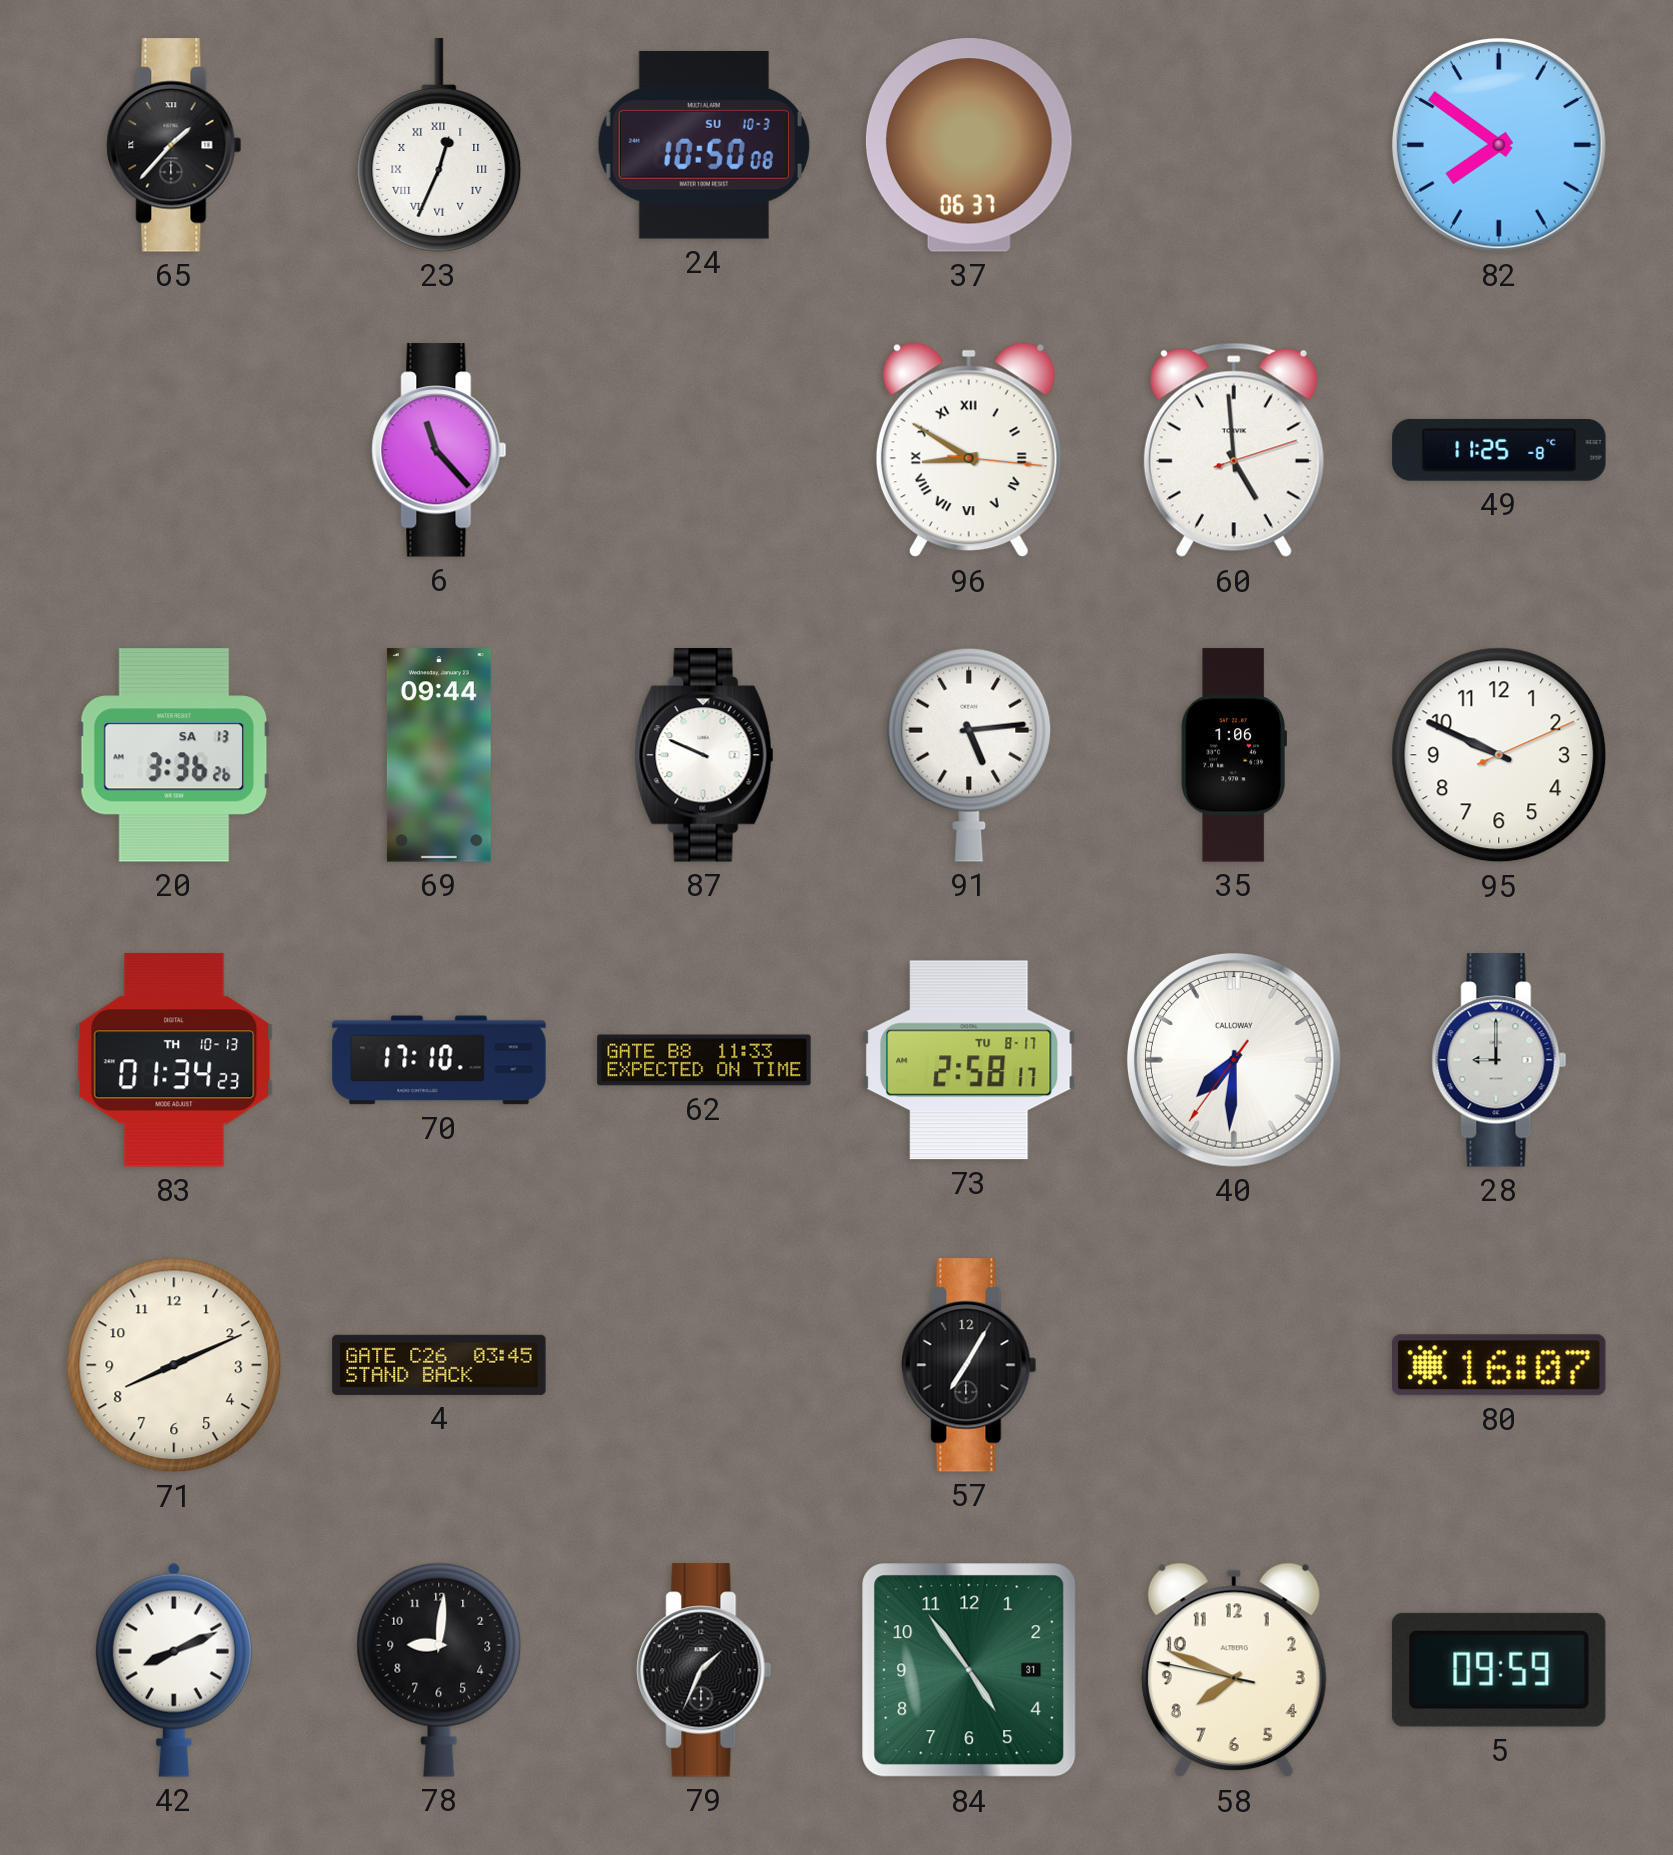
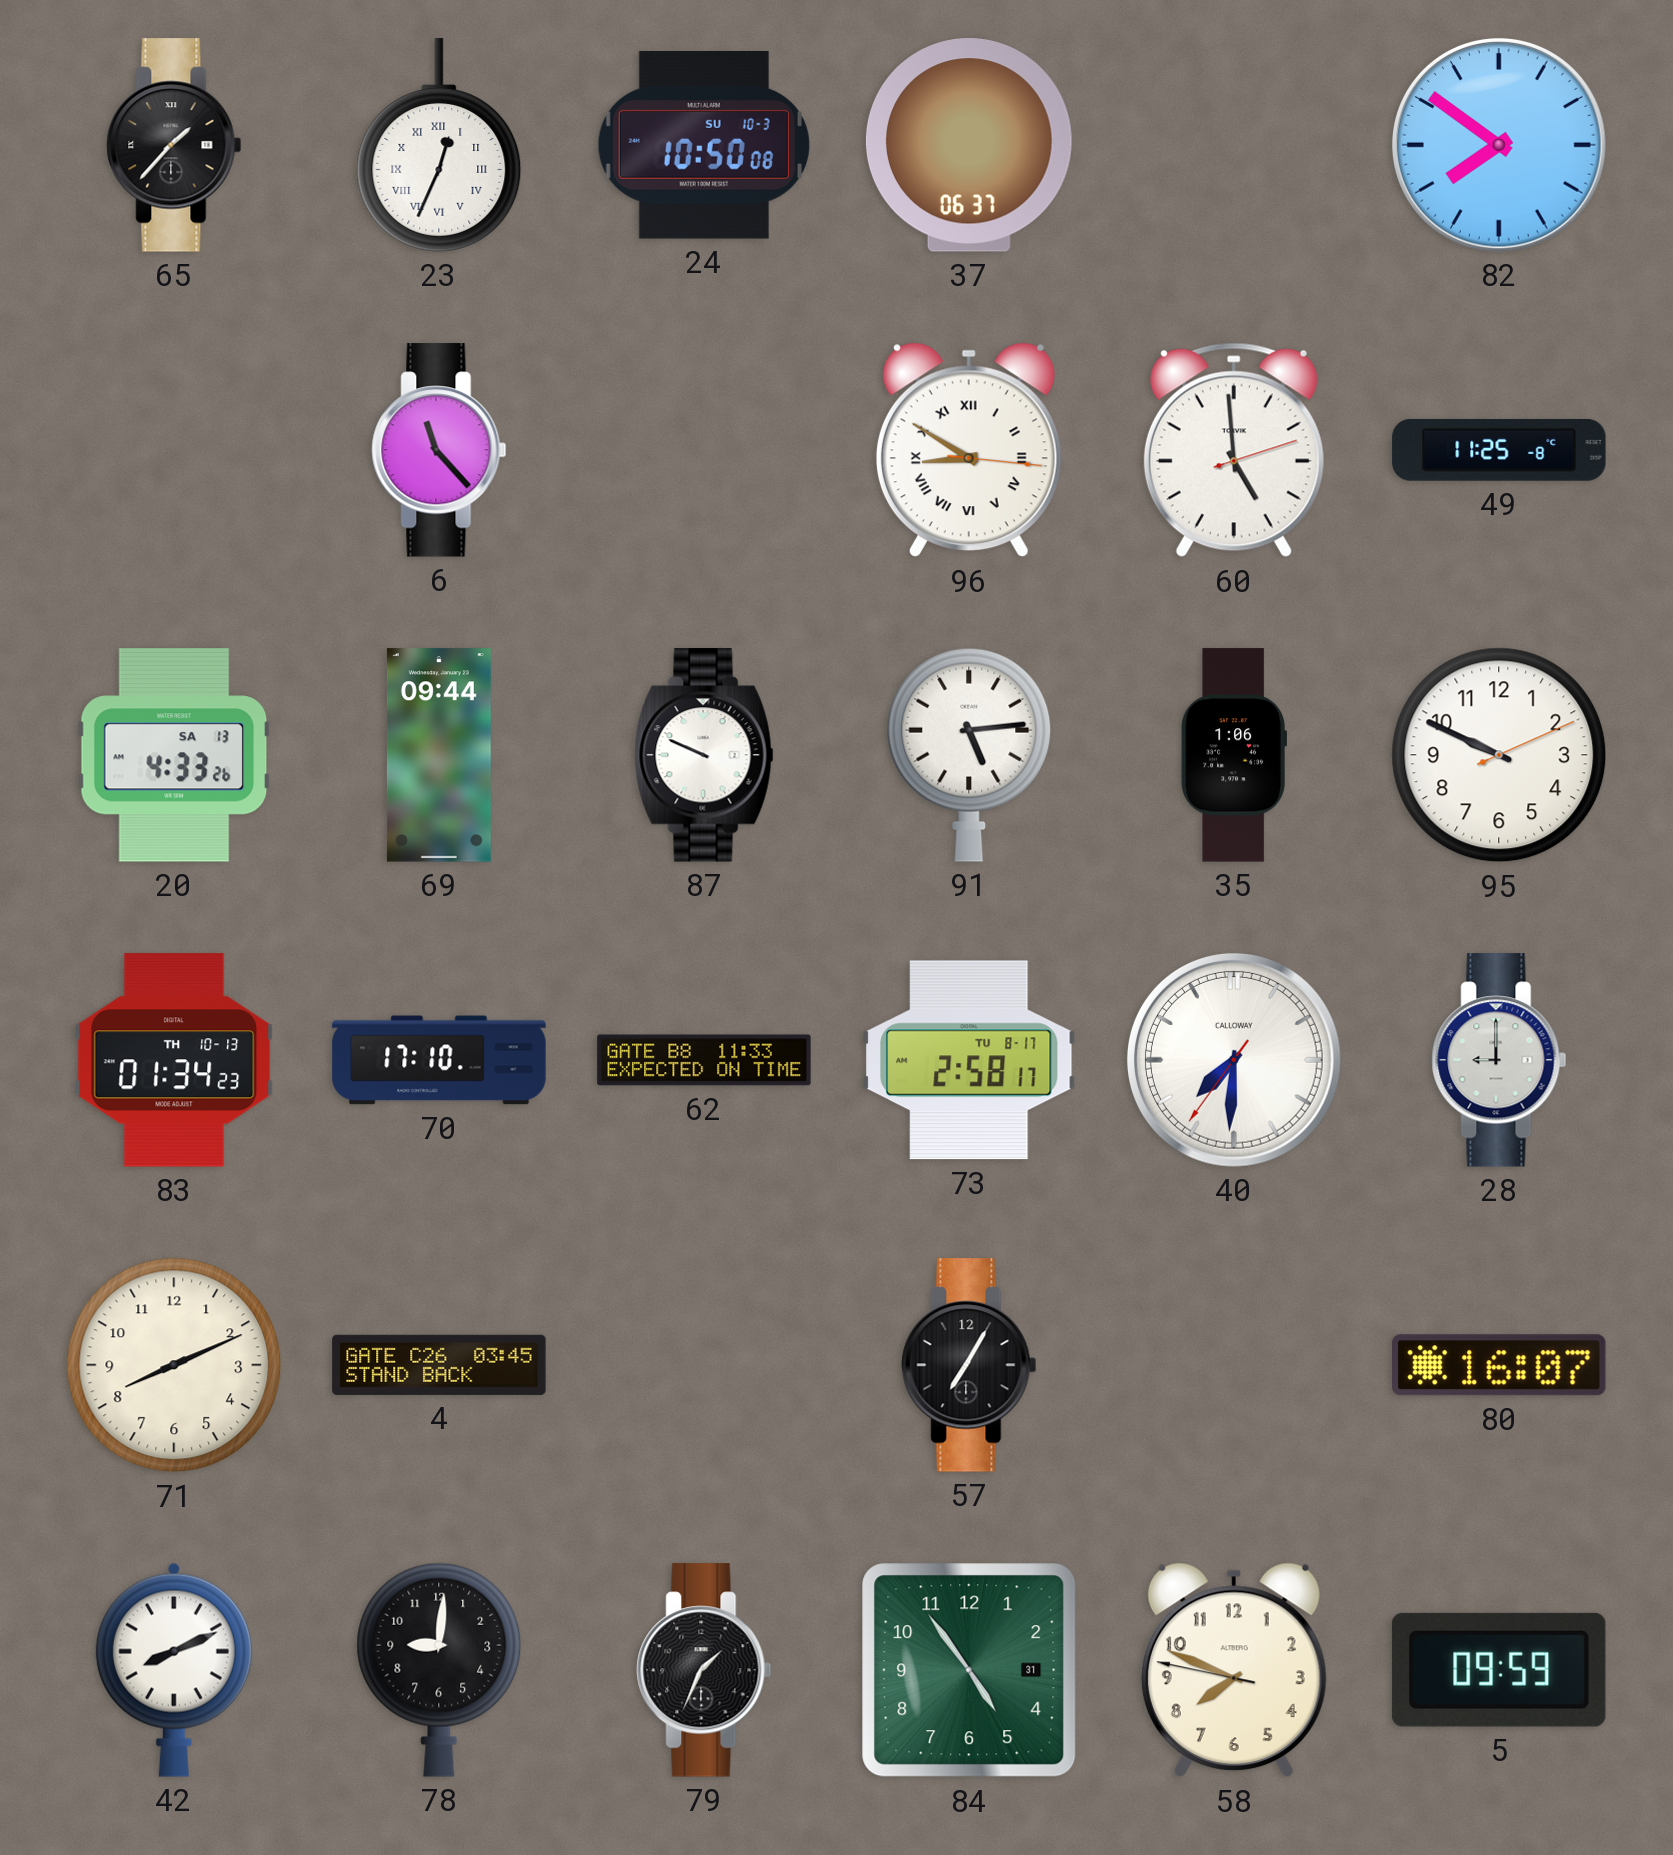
20: 3:36 -> 4:33
